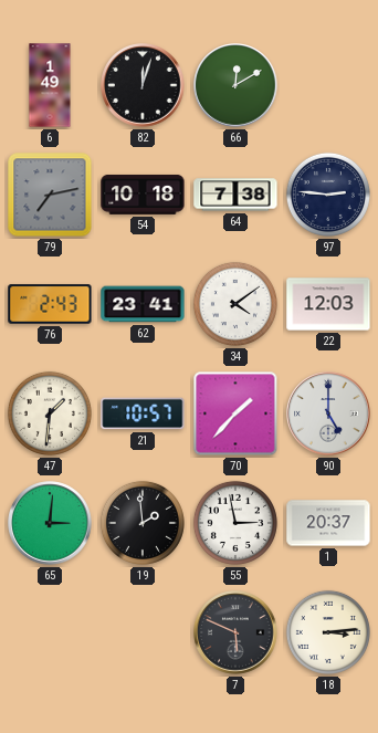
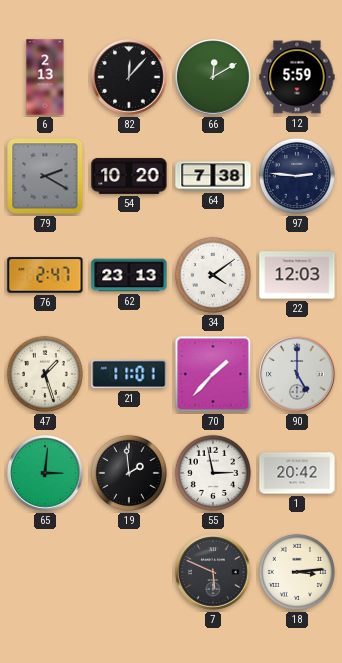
6: 1:49 -> 2:13
82: 12:03 -> 12:07
12: none -> 5:59
79: 7:13 -> 2:20
54: 10:18 -> 10:20
76: 2:43 -> 2:47
62: 23:41 -> 23:13
47: 1:31 -> 1:27
21: 10:57 -> 11:01
1: 20:37 -> 20:42
